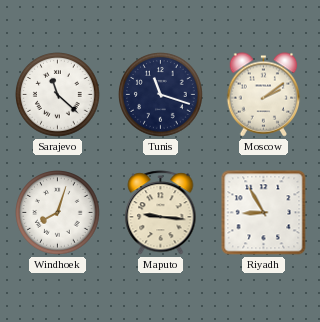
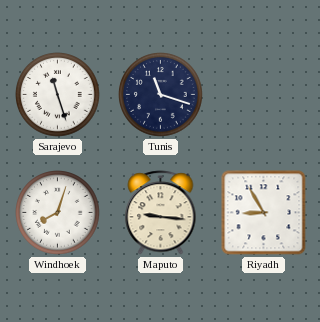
Sarajevo: 11:22 -> 11:27
Moscow: 2:09 -> none
